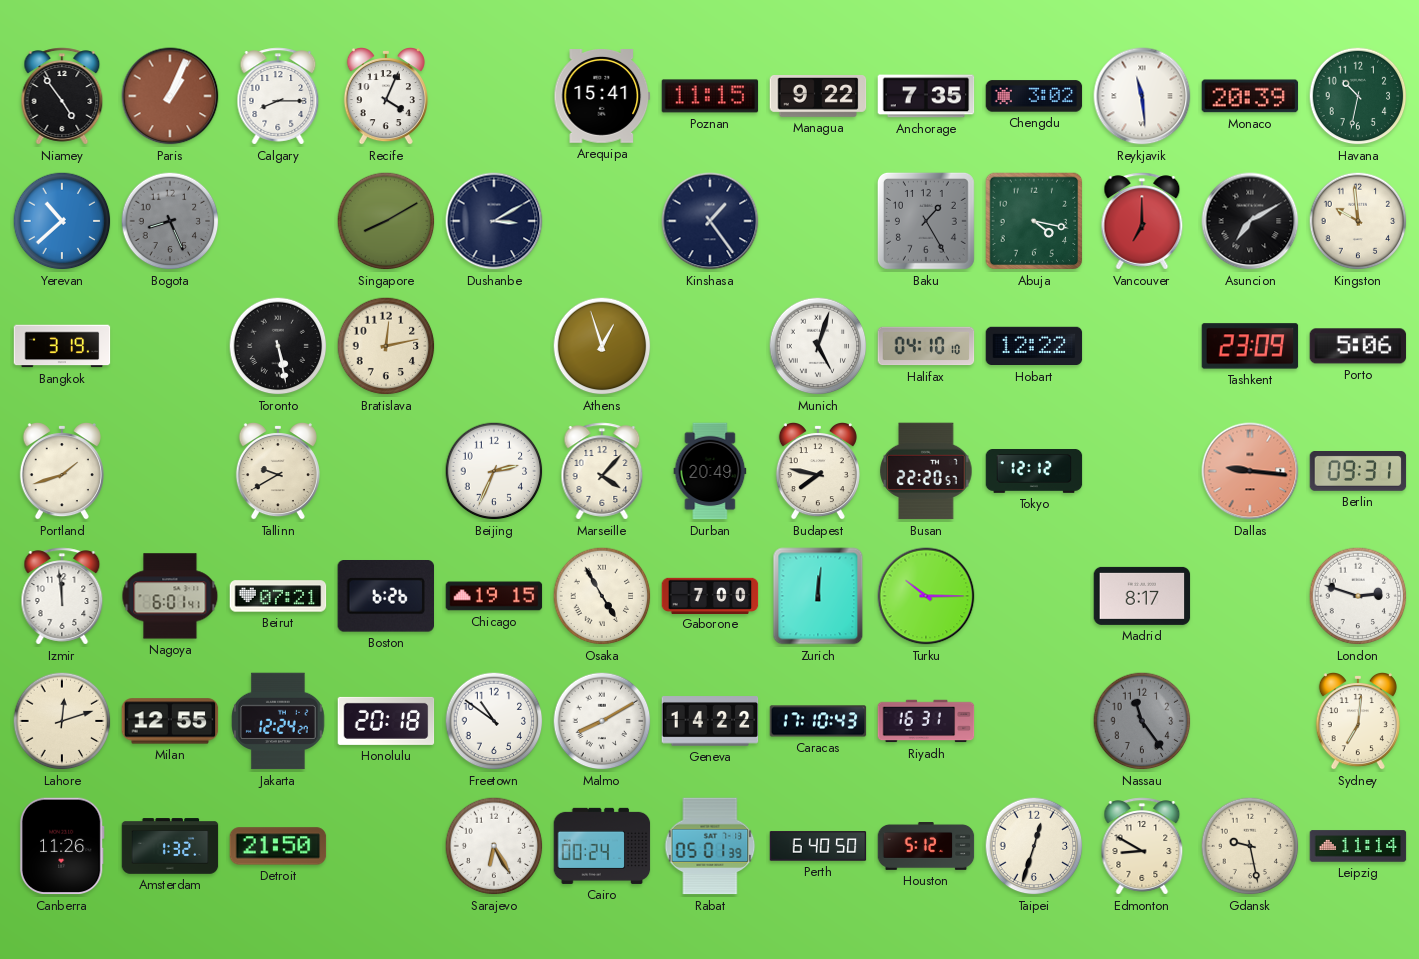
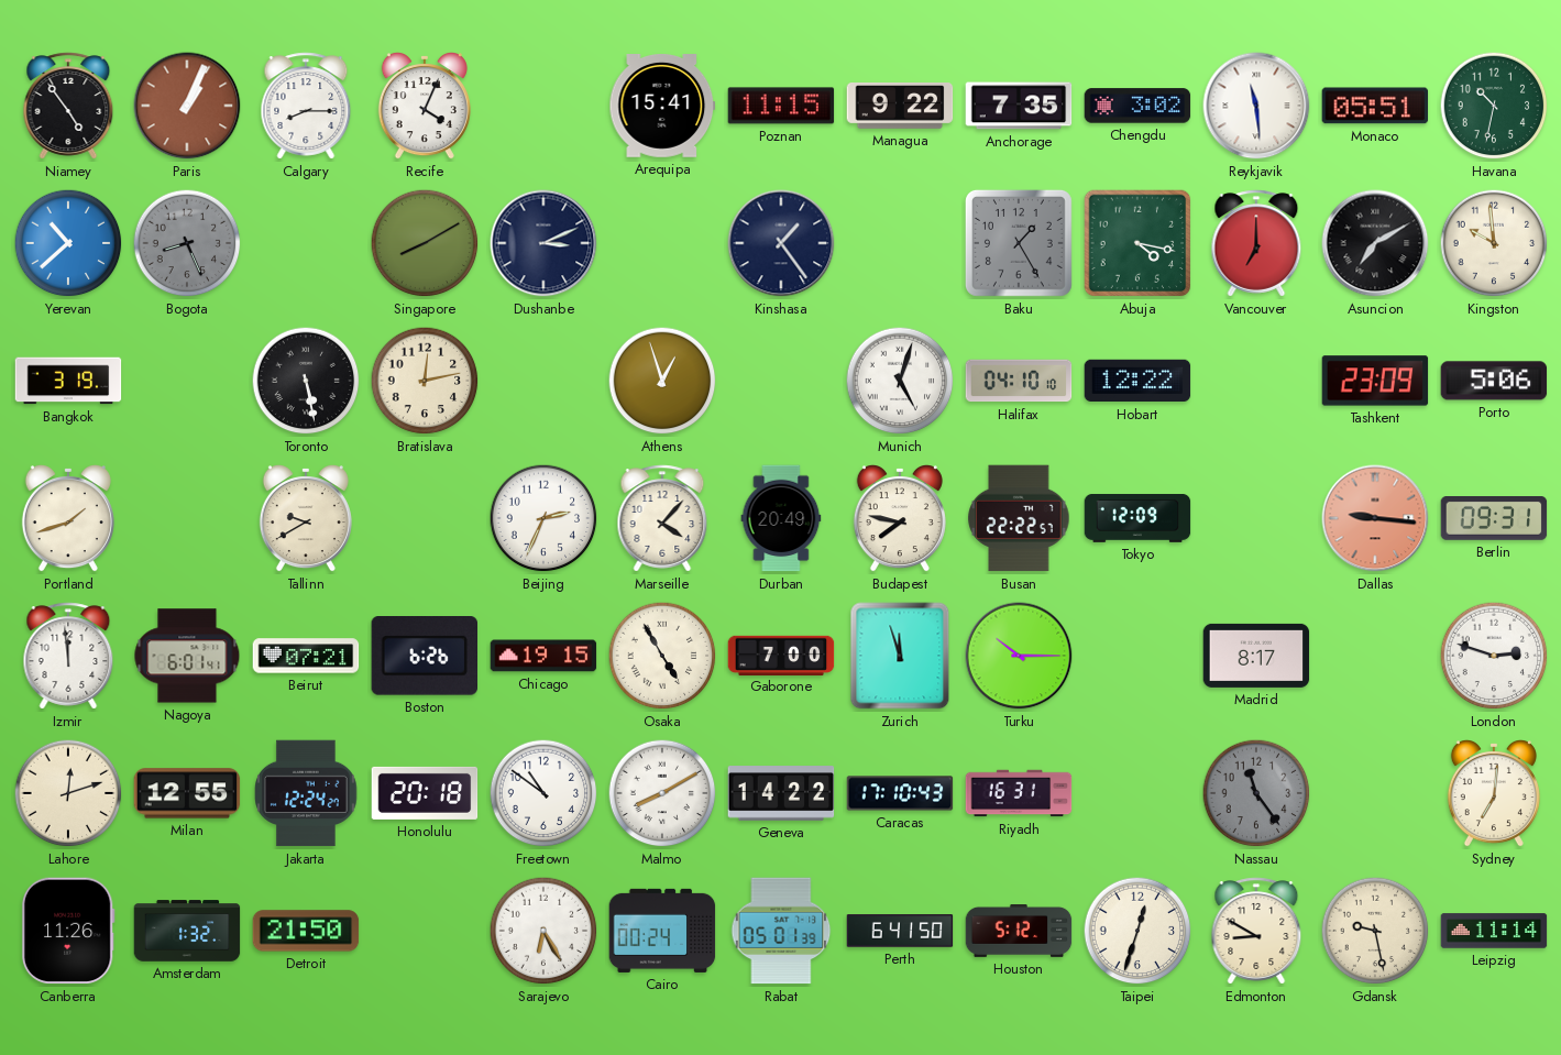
Monaco: 20:39 -> 05:51
Dushanbe: 3:10 -> 3:11
Busan: 22:20 -> 22:22
Tokyo: 12:12 -> 12:09
Zurich: 12:01 -> 11:57
Perth: 6:40 -> 6:41
